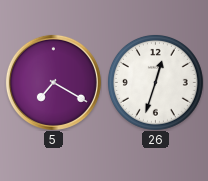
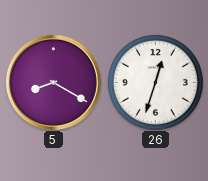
5: 7:20 -> 8:20
